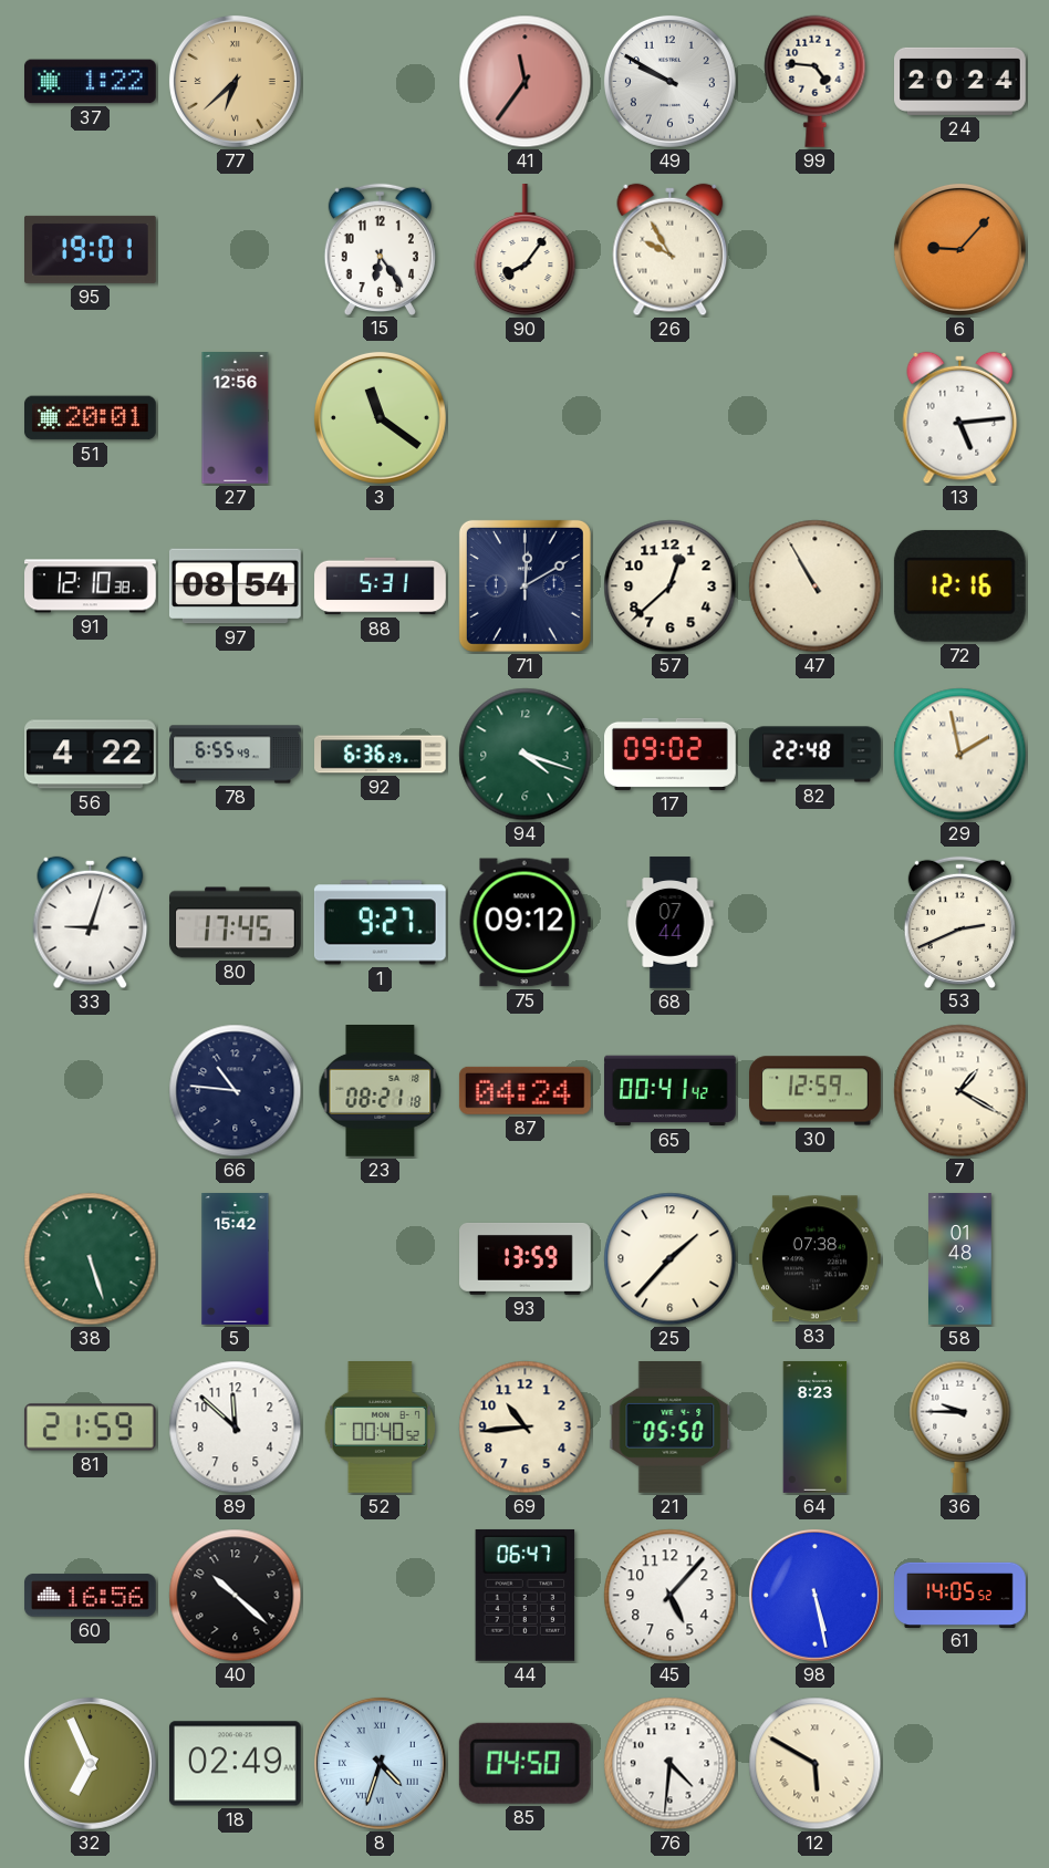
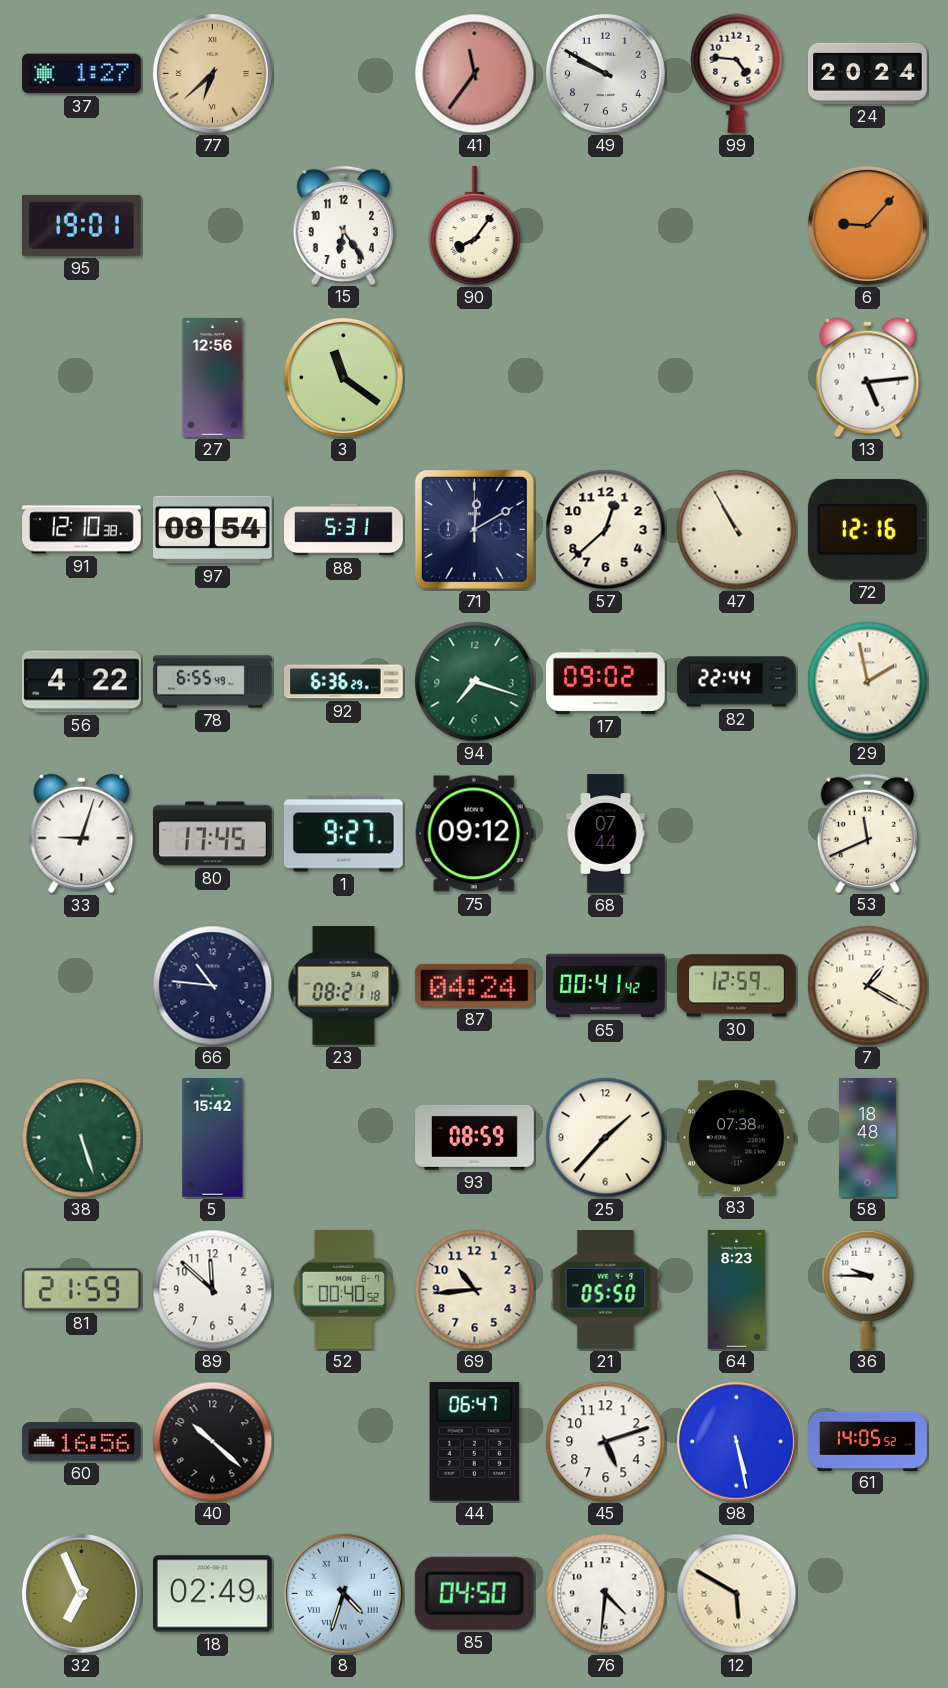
37: 1:22 -> 1:27
26: 9:55 -> none
51: 20:01 -> none
94: 4:18 -> 7:18
82: 22:48 -> 22:44
53: 2:41 -> 11:41
93: 13:59 -> 08:59
58: 01:48 -> 18:48
45: 5:07 -> 5:12
